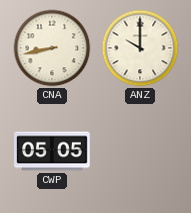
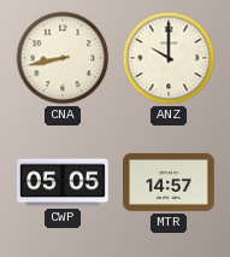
MTR: none -> 14:57
